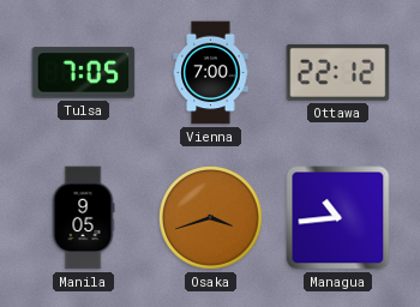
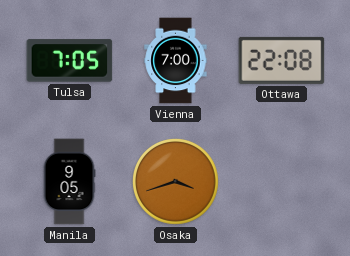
Ottawa: 22:12 -> 22:08
Managua: 10:44 -> none
